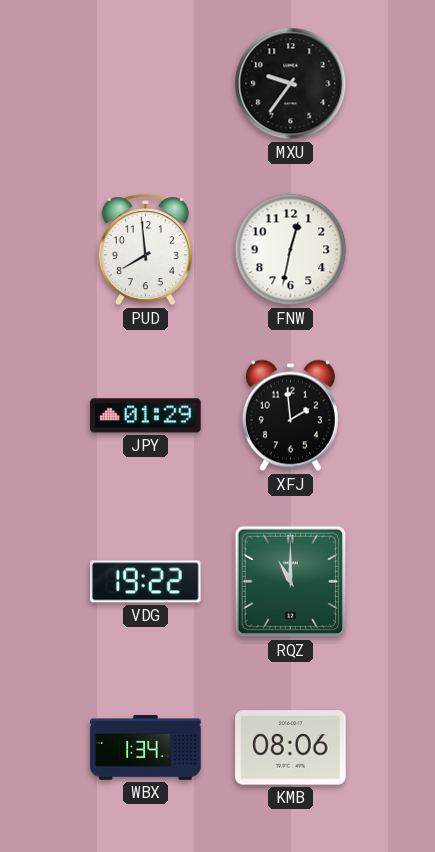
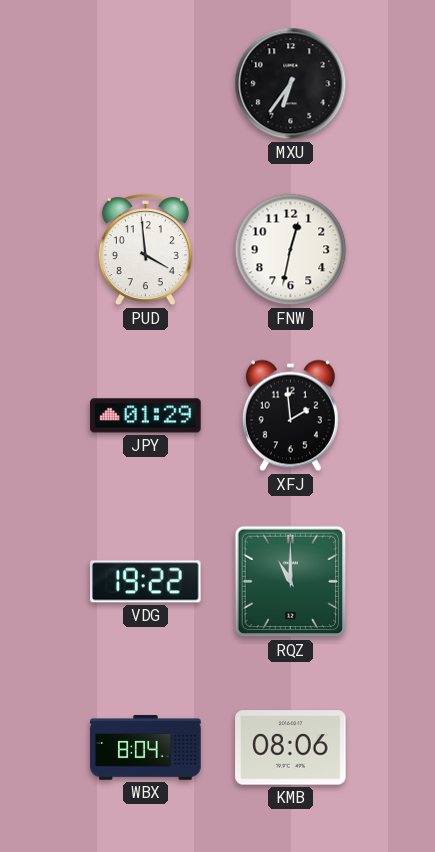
MXU: 9:36 -> 6:36
PUD: 7:59 -> 3:59
WBX: 1:34 -> 8:04
